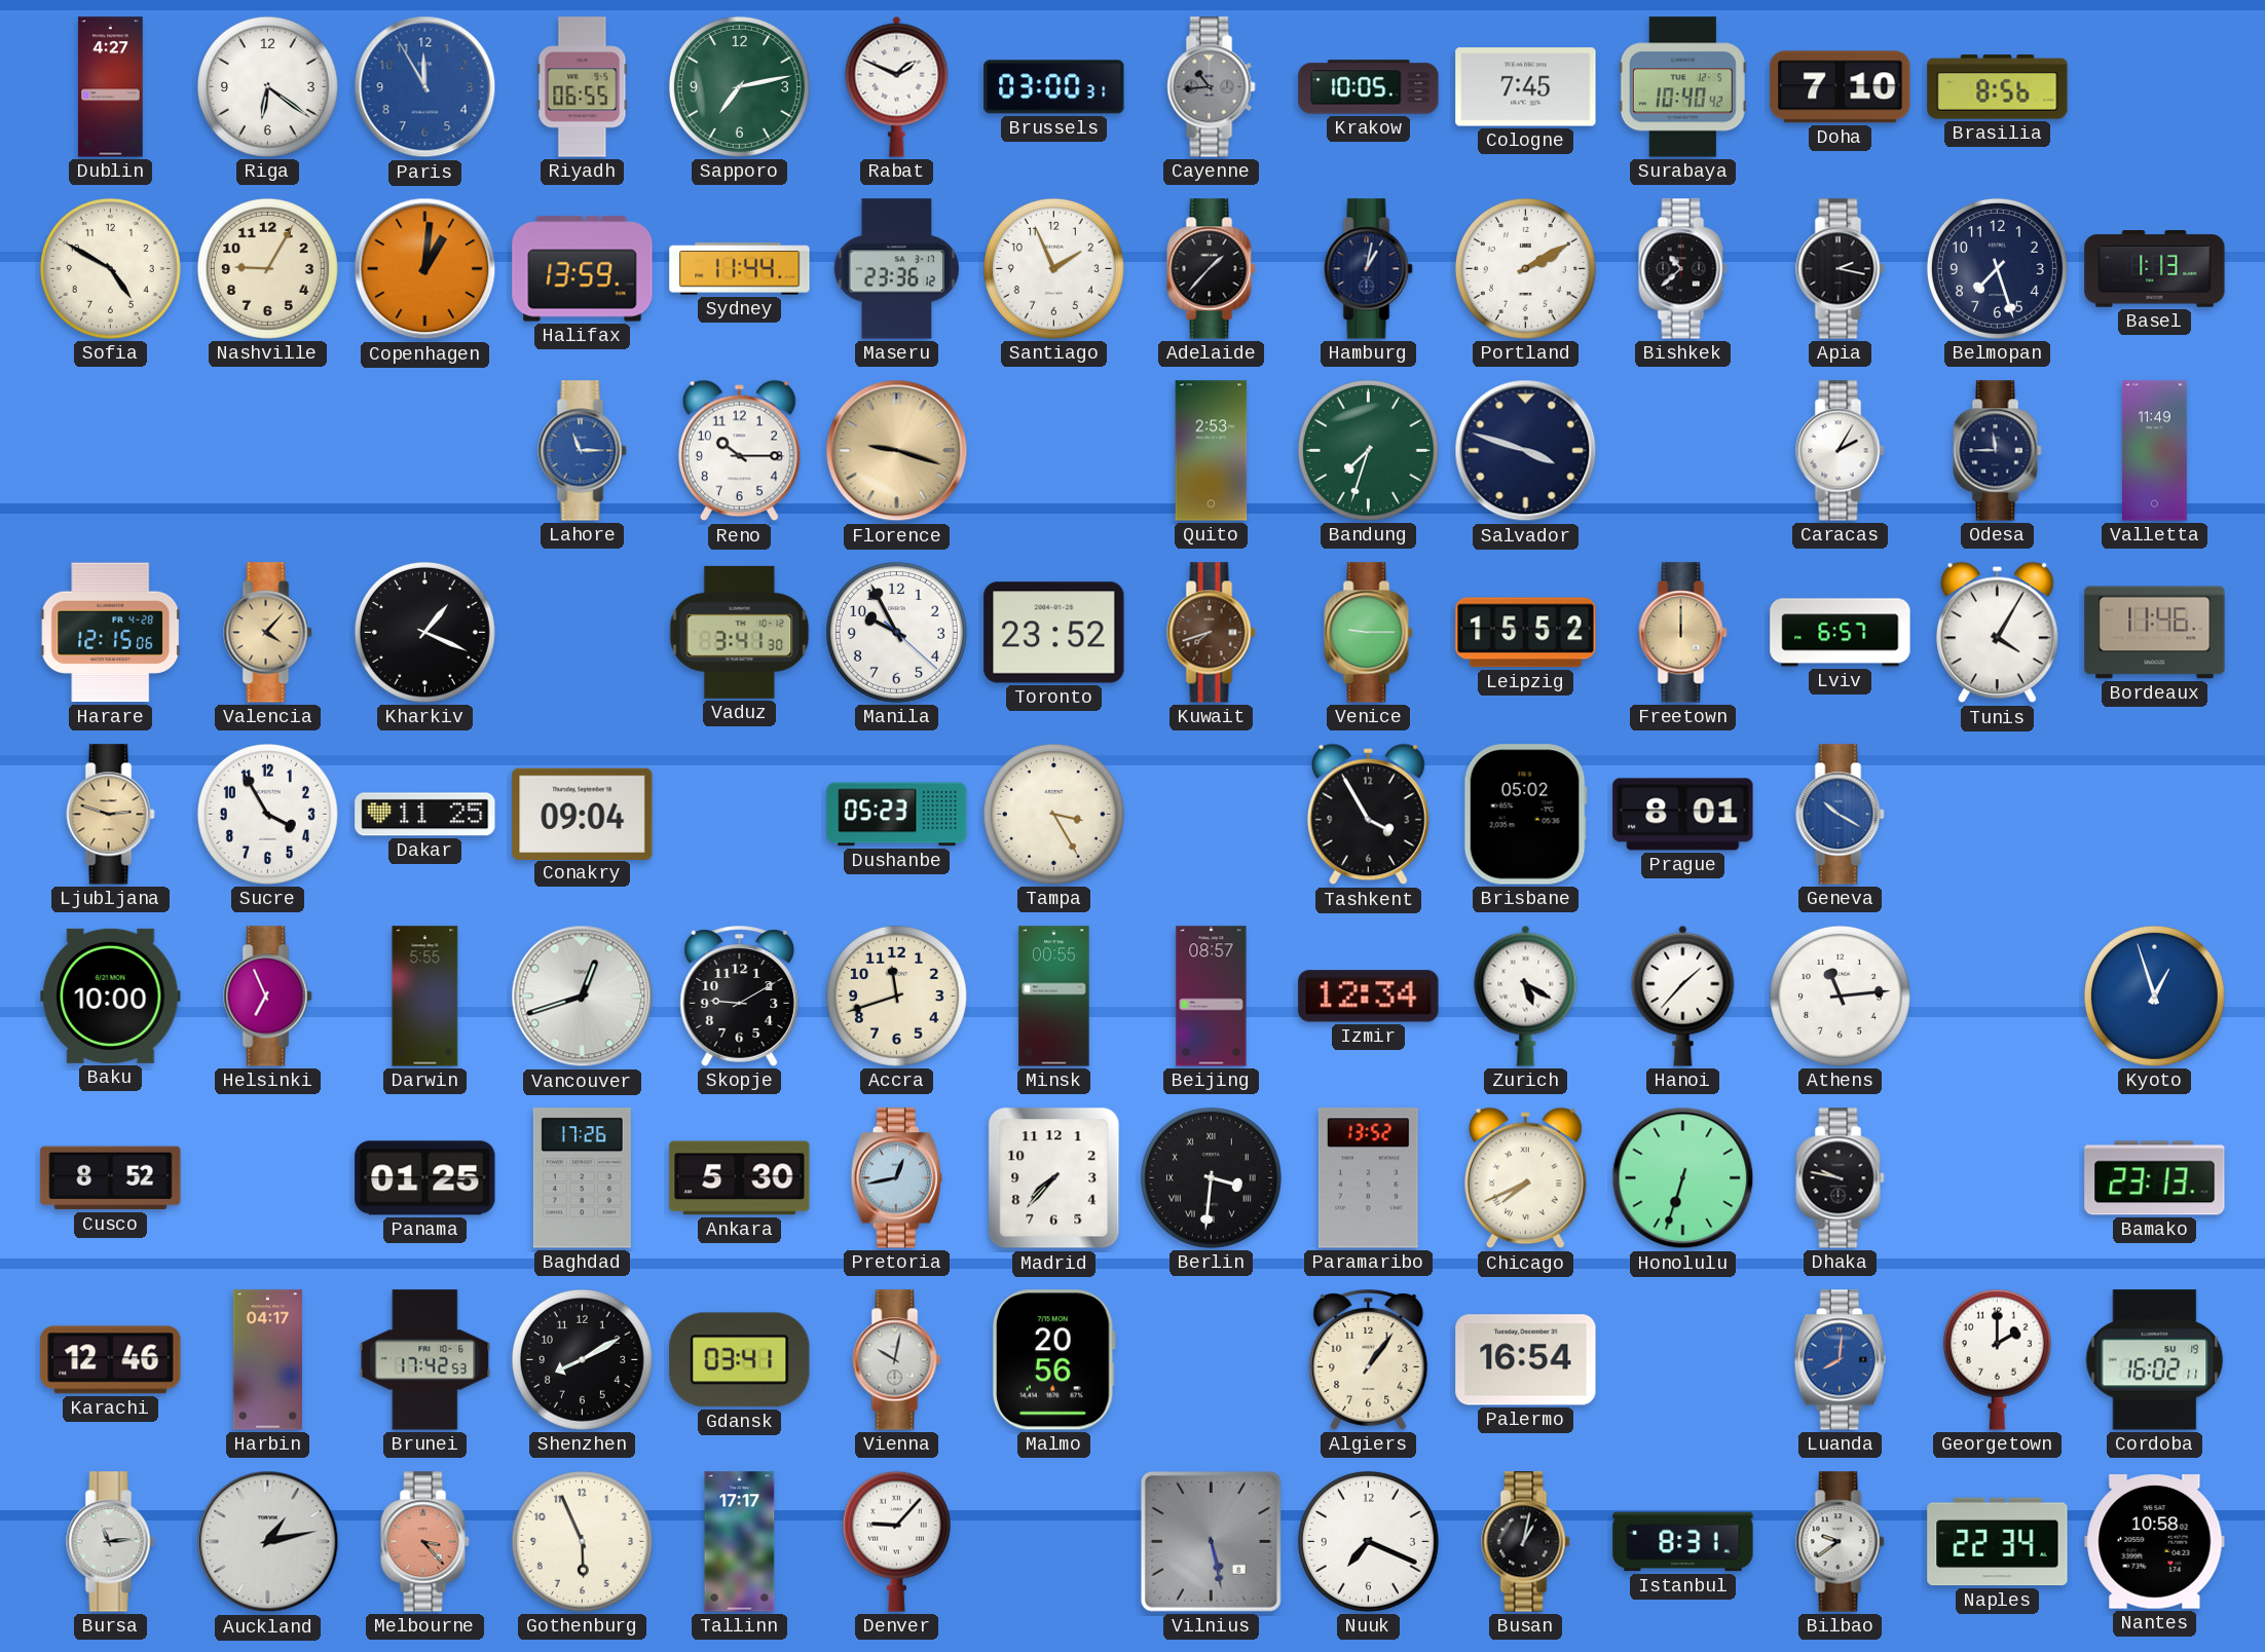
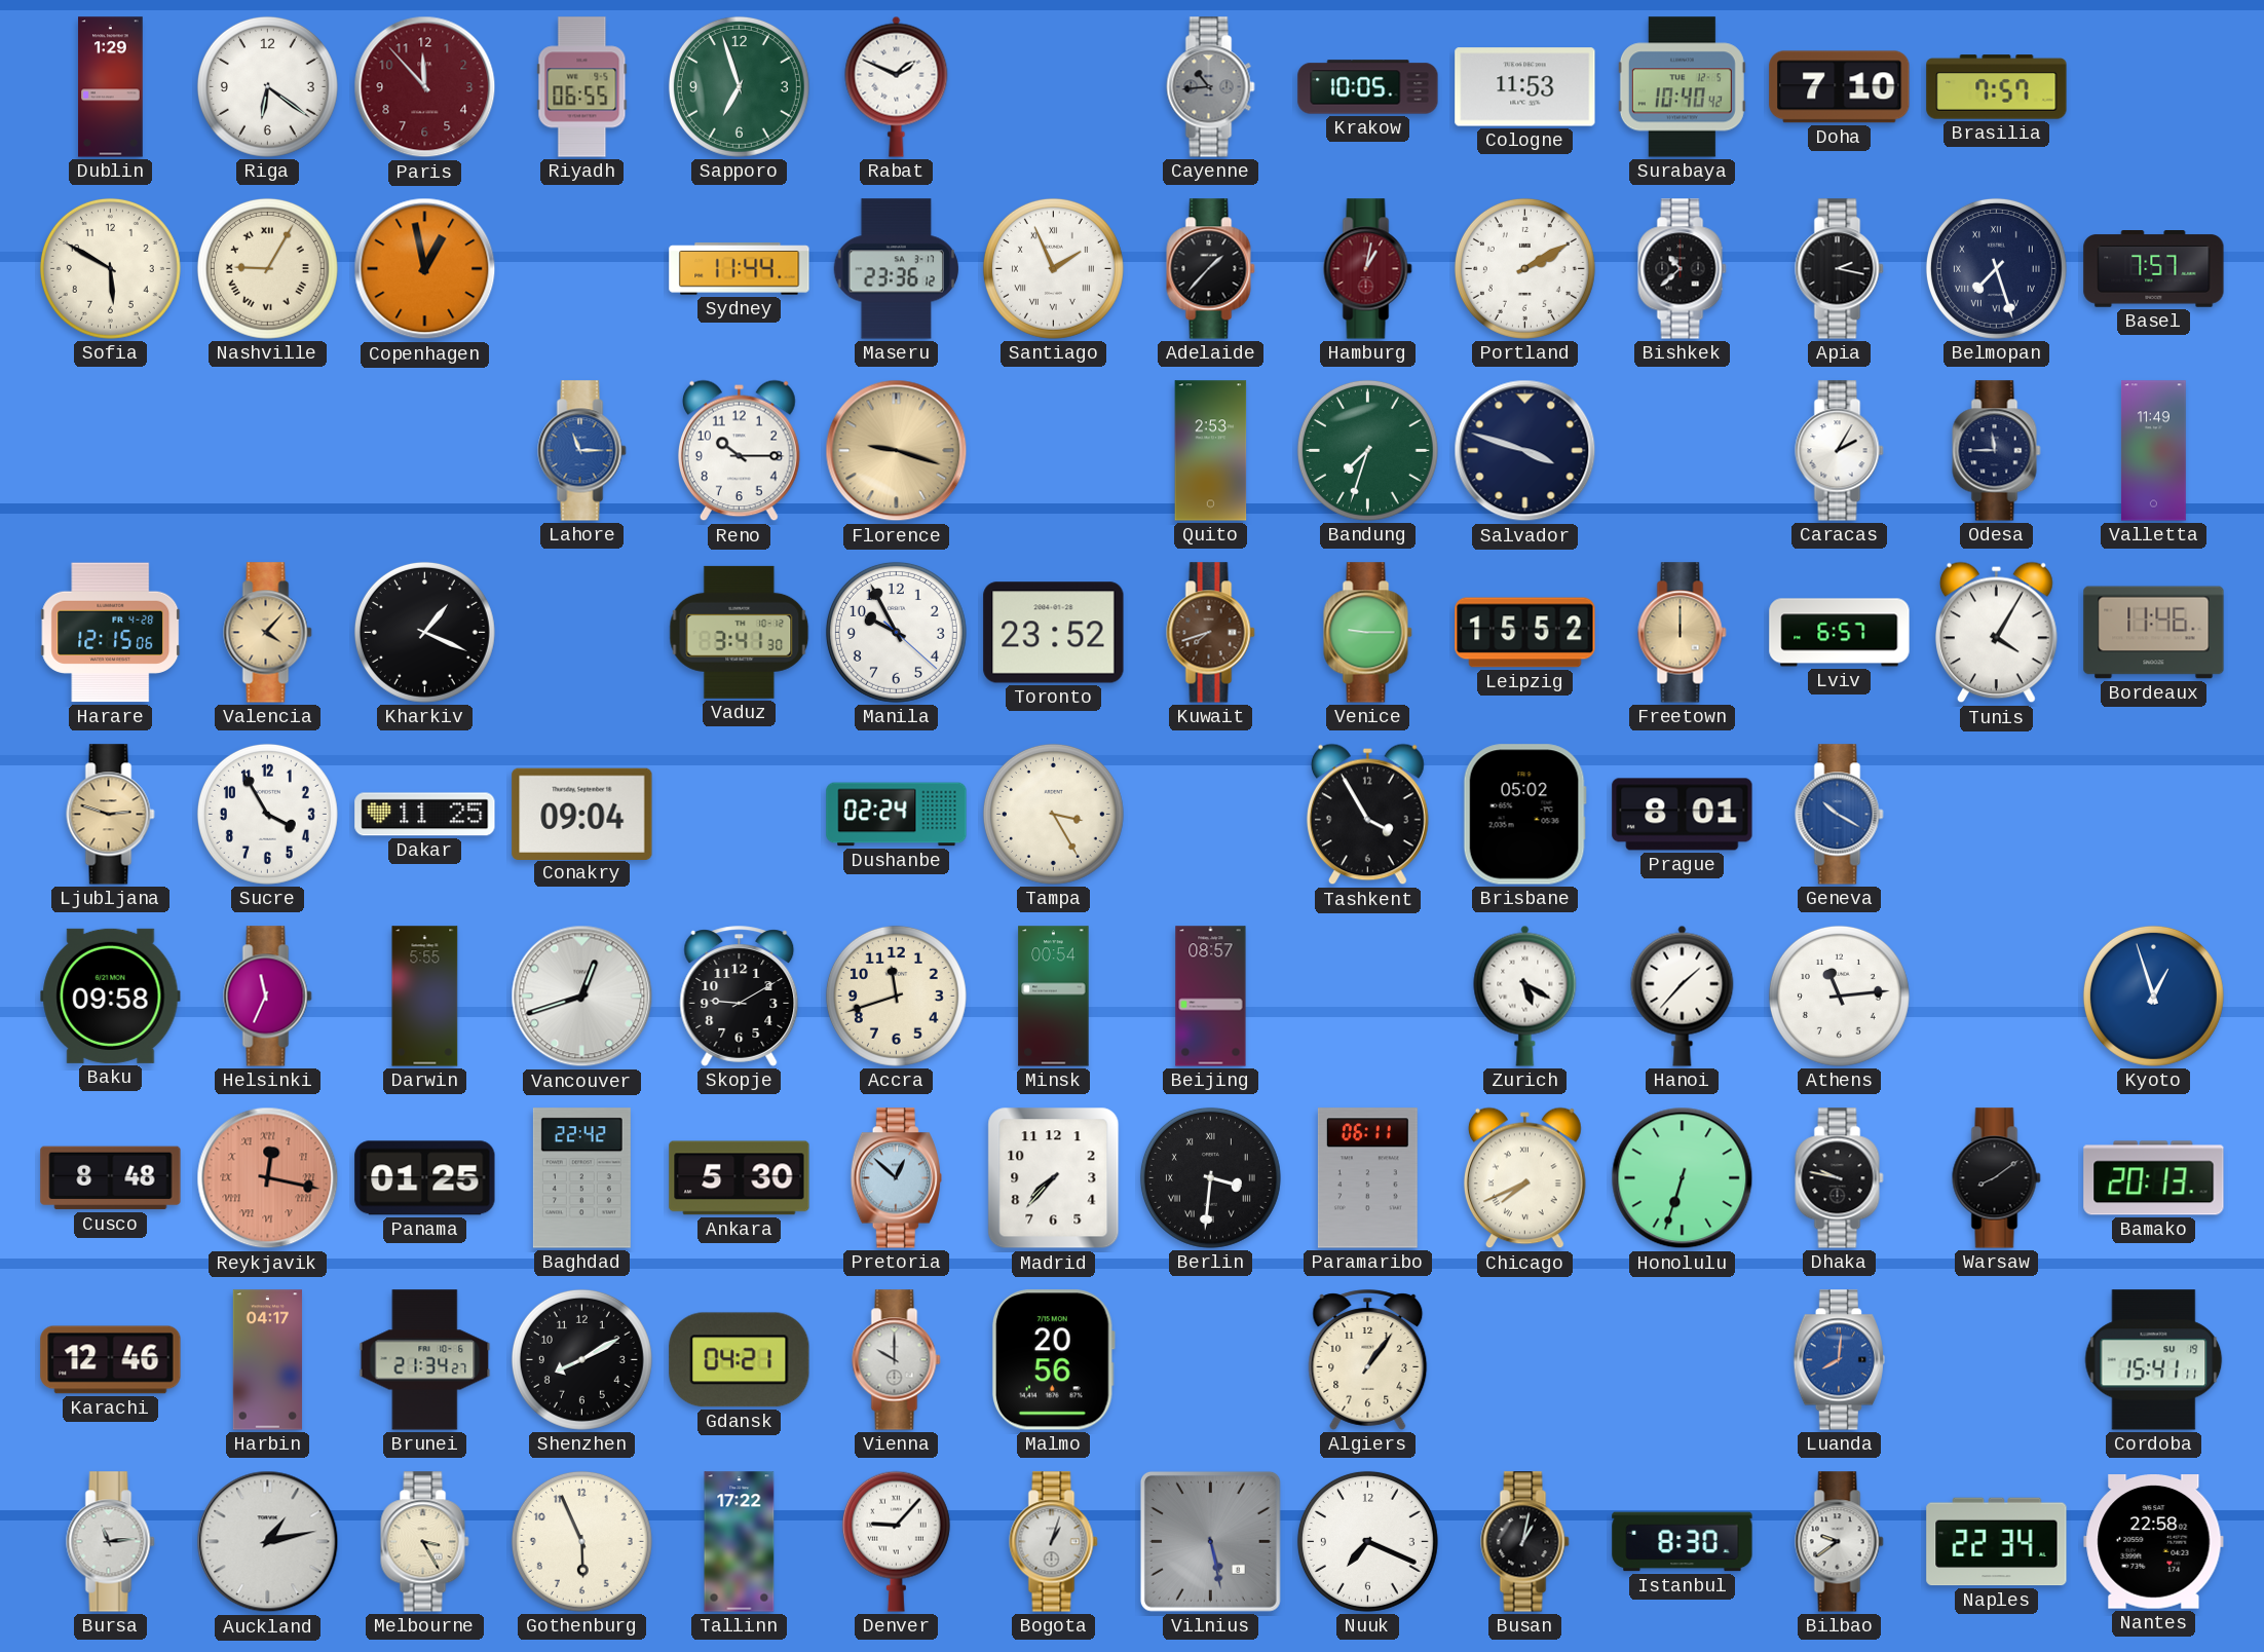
Dublin: 4:27 -> 1:29
Paris: 11:55 -> 11:53
Paris dial: blue -> burgundy
Sapporo: 7:13 -> 6:57
Brussels: 03:00 -> none
Cologne: 7:45 -> 11:53
Brasilia: 8:56 -> 7:57
Sofia: 4:50 -> 5:50
Nashville numerals: Arabic -> Roman
Copenhagen: 1:01 -> 12:58
Halifax: 13:59 -> none
Santiago numerals: Arabic -> Roman
Hamburg dial: navy -> burgundy
Belmopan numerals: Arabic -> Roman
Basel: 1:13 -> 7:57
Dushanbe: 05:23 -> 02:24
Baku: 10:00 -> 09:58
Helsinki: 6:56 -> 11:34
Minsk: 00:55 -> 00:54
Izmir: 12:34 -> none
Cusco: 8:52 -> 8:48
Reykjavik: none -> 12:17
Baghdad: 17:26 -> 22:42
Pretoria: 12:43 -> 12:52
Paramaribo: 13:52 -> 06:11
Warsaw: none -> 8:09
Bamako: 23:13 -> 20:13
Brunei: 17:42 -> 21:34
Gdansk: 03:41 -> 04:21
Vienna: 10:02 -> 10:00
Palermo: 16:54 -> none
Georgetown: 2:00 -> none
Cordoba: 16:02 -> 15:41
Melbourne: 3:23 -> 3:25
Melbourne dial: salmon -> cream
Tallinn: 17:17 -> 17:22
Bogota: none -> 1:03
Istanbul: 8:31 -> 8:30
Nantes: 10:58 -> 22:58
